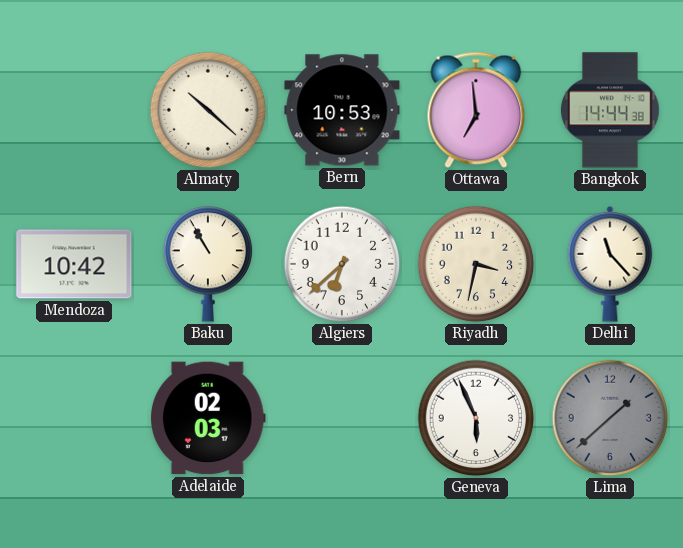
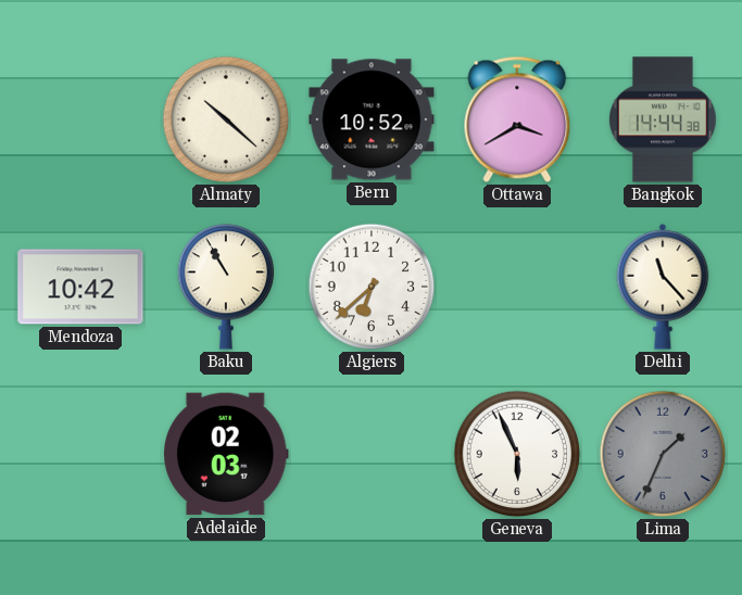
Bern: 10:53 -> 10:52
Ottawa: 6:59 -> 3:40
Riyadh: 3:32 -> none
Lima: 1:38 -> 1:34
